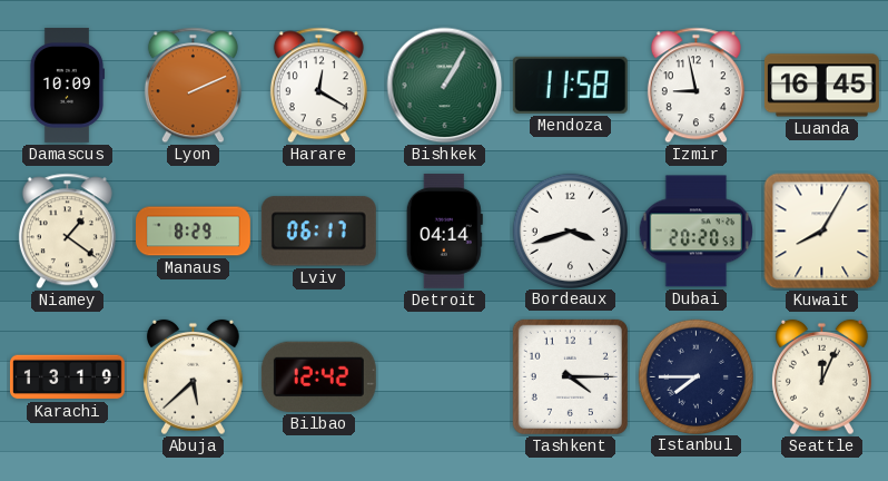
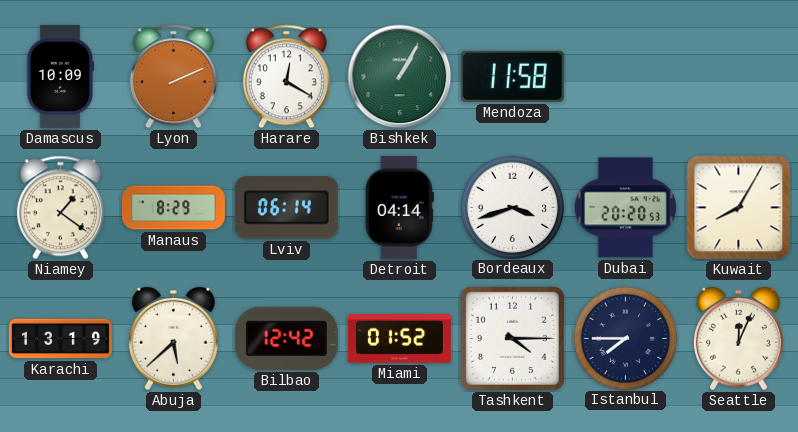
Izmir: 8:58 -> none
Luanda: 16:45 -> none
Lviv: 06:17 -> 06:14
Miami: none -> 01:52
